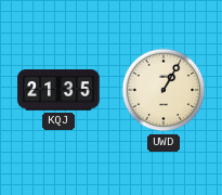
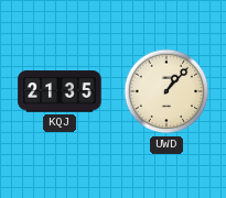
UWD: 1:05 -> 1:07
